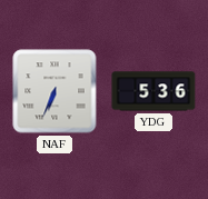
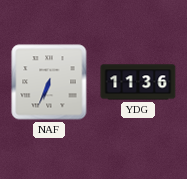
YDG: 5:36 -> 11:36
